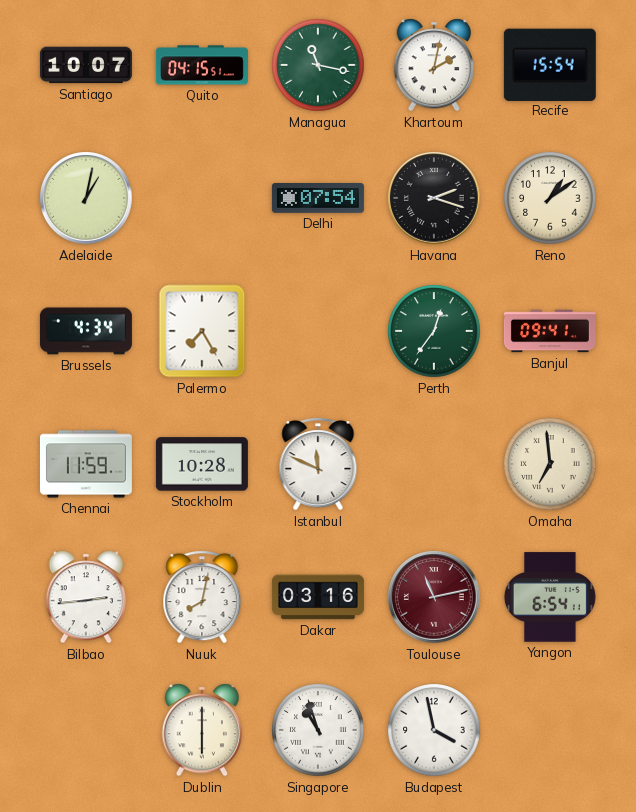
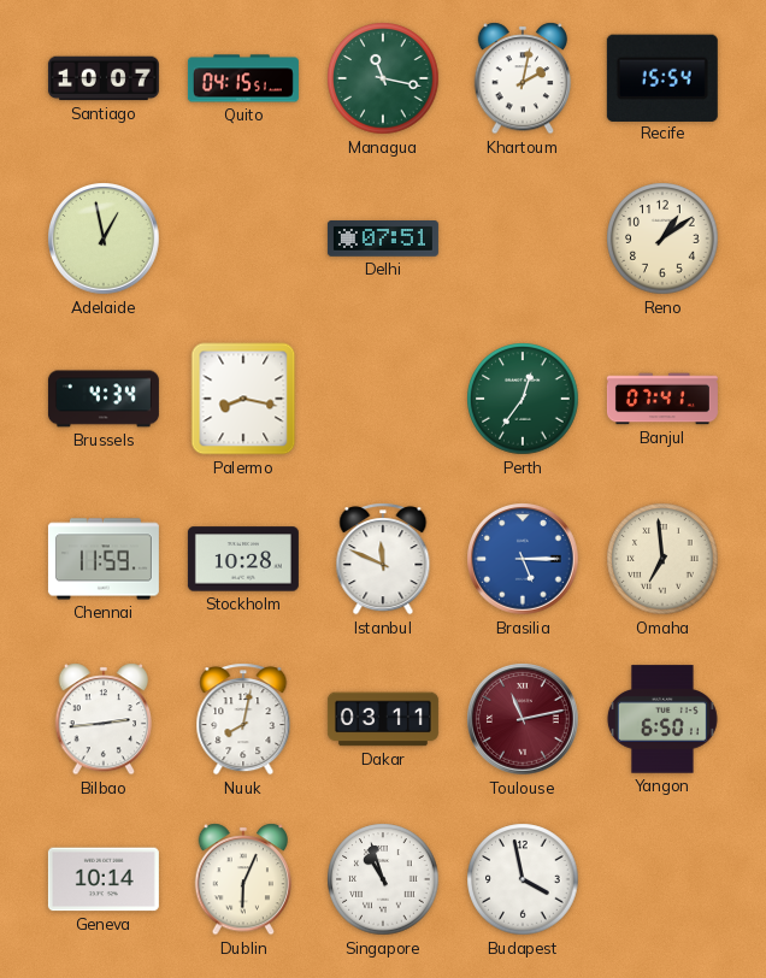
Adelaide: 1:02 -> 12:58
Delhi: 07:54 -> 07:51
Havana: 2:18 -> none
Palermo: 7:25 -> 8:17
Banjul: 09:41 -> 07:41
Brasilia: none -> 5:15
Dakar: 03:16 -> 03:11
Yangon: 6:54 -> 6:50
Geneva: none -> 10:14
Dublin: 6:00 -> 6:04
